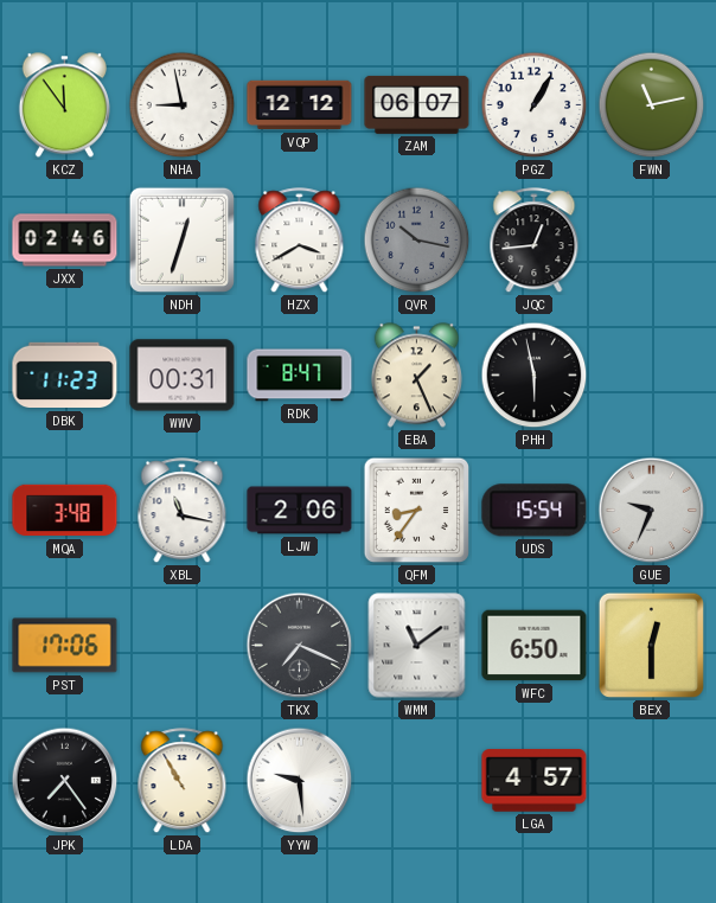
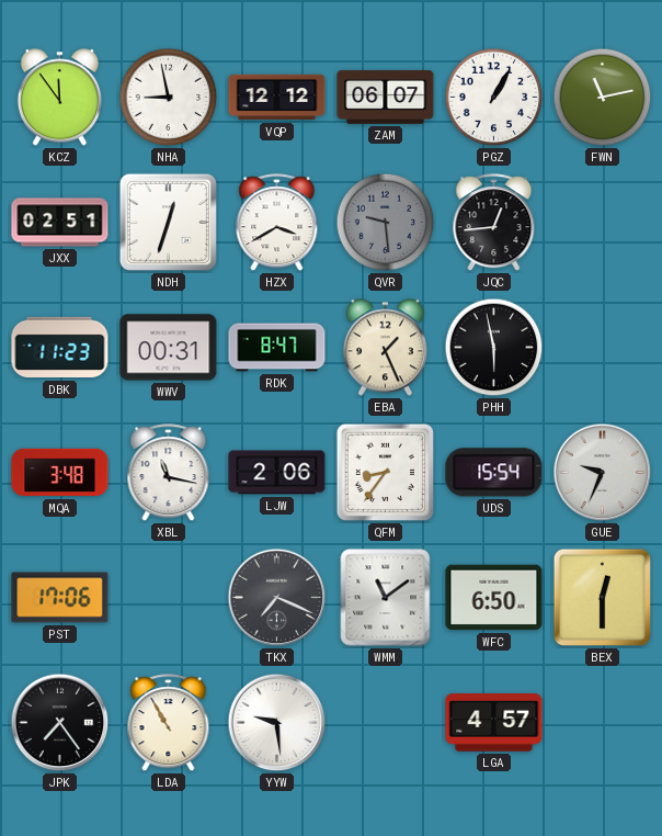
JXX: 02:46 -> 02:51
QVR: 10:17 -> 9:29
